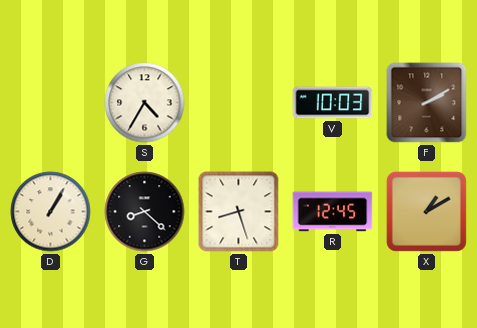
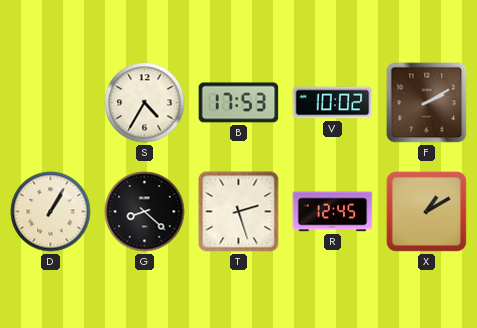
B: none -> 17:53
V: 10:03 -> 10:02
T: 8:27 -> 2:27
